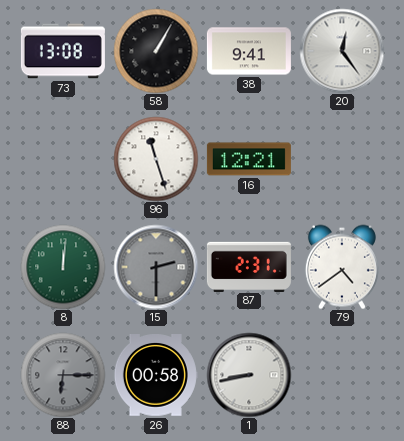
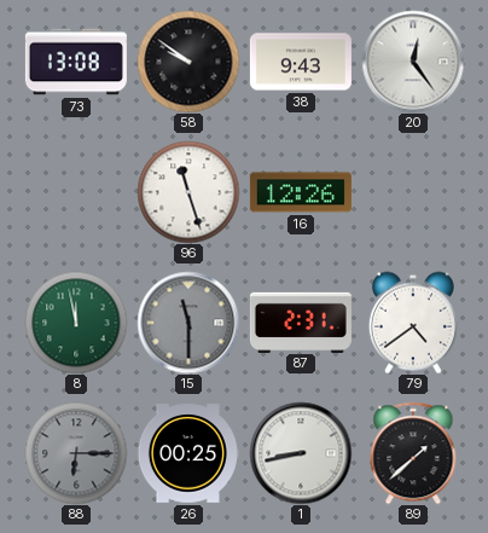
58: 1:05 -> 9:51
38: 9:41 -> 9:43
16: 12:21 -> 12:26
8: 12:01 -> 11:58
15: 2:30 -> 11:30
26: 00:58 -> 00:25
89: none -> 1:38
